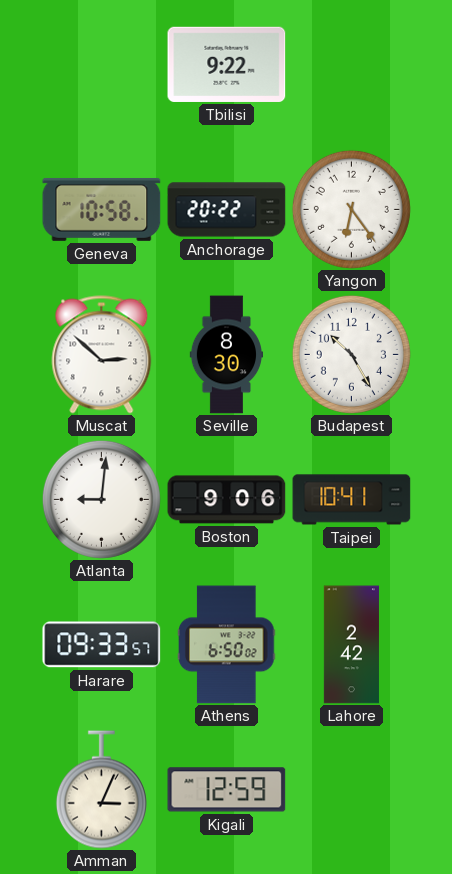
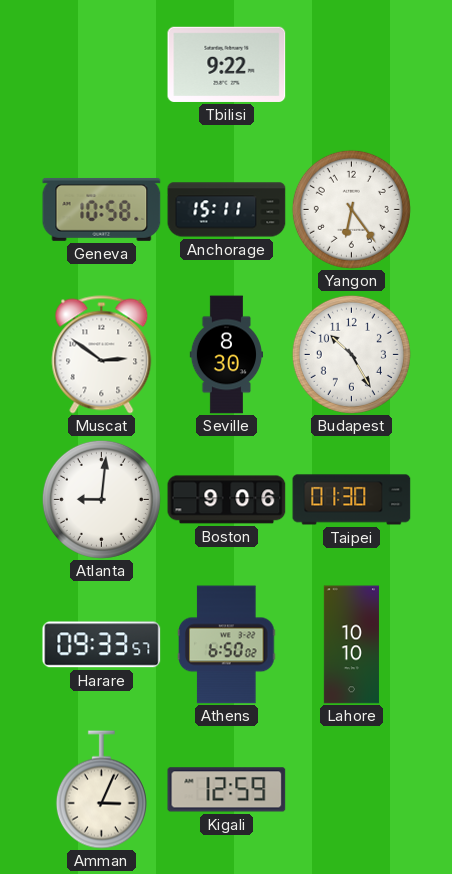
Anchorage: 20:22 -> 15:11
Muscat: 2:52 -> 2:51
Taipei: 10:41 -> 01:30
Lahore: 2:42 -> 10:10
